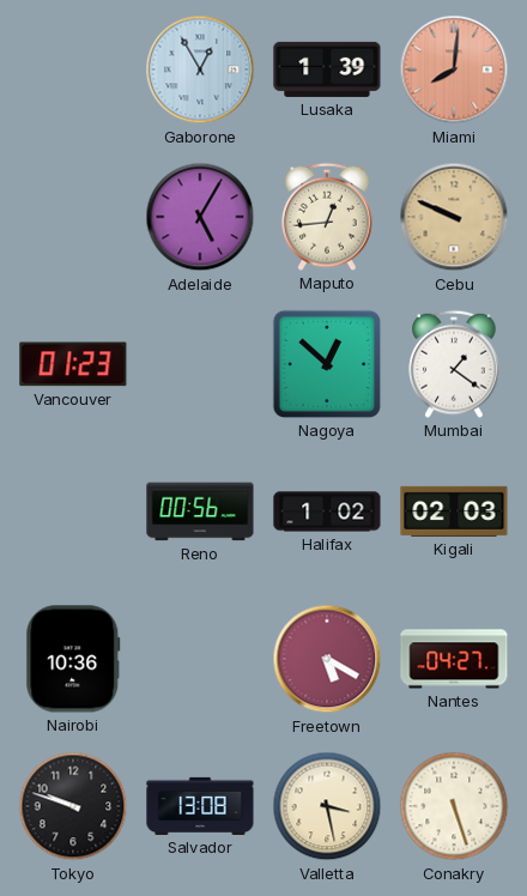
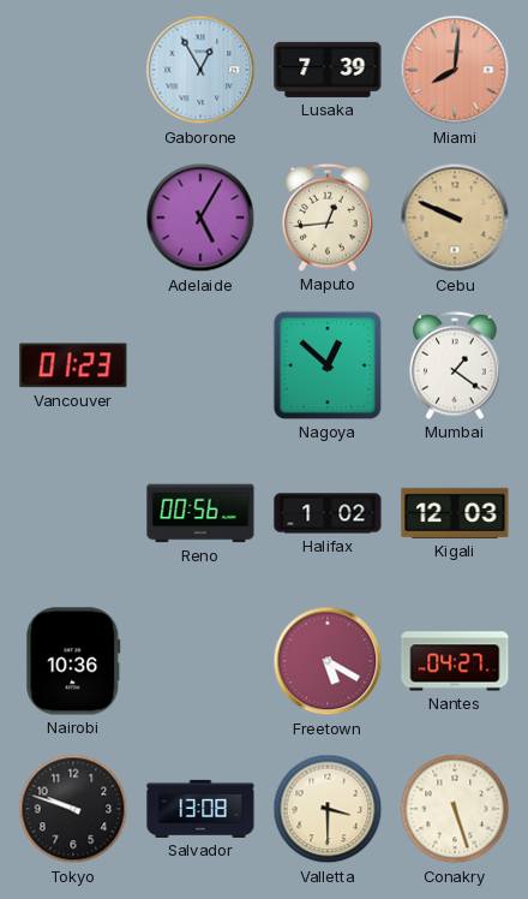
Lusaka: 1:39 -> 7:39
Kigali: 02:03 -> 12:03
Valletta: 3:28 -> 3:30
